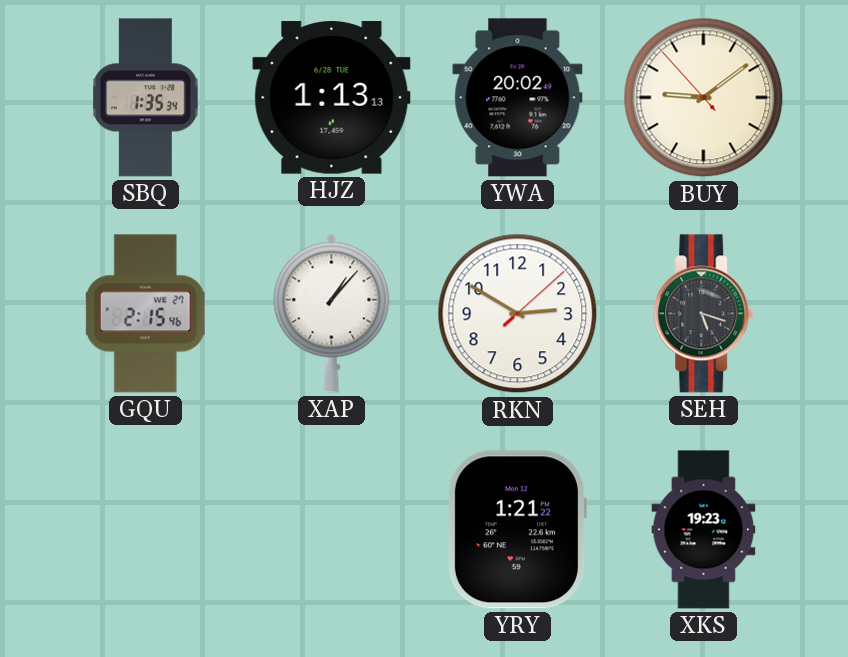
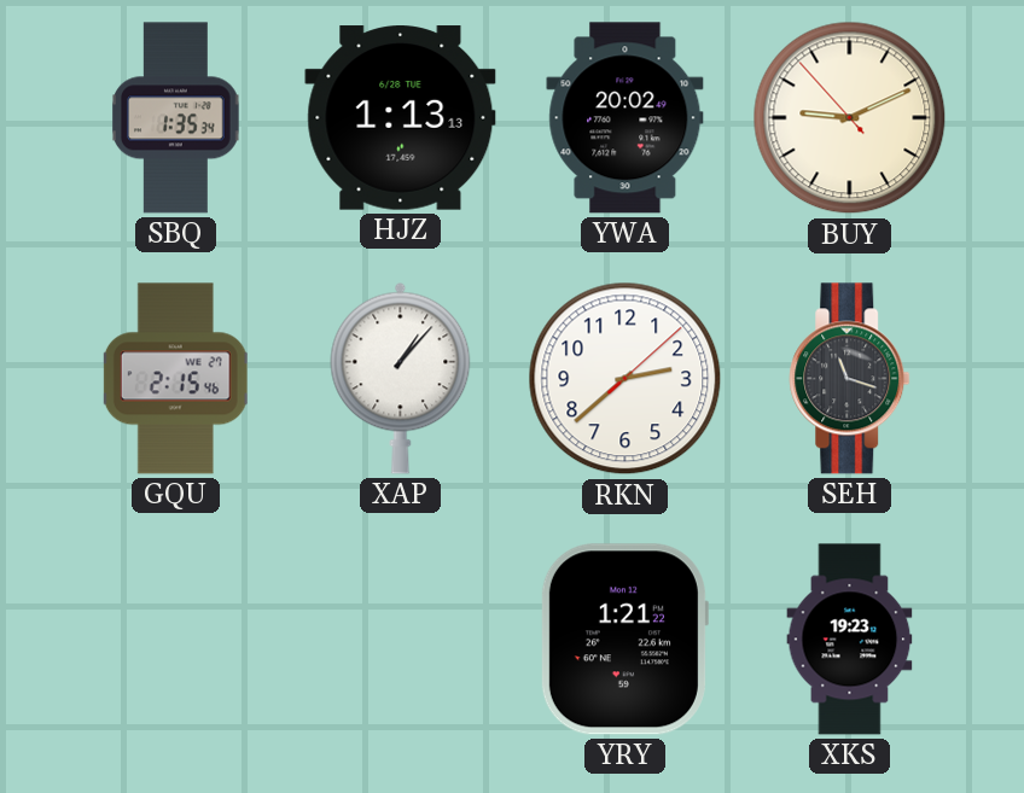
BUY: 9:08 -> 9:10
RKN: 2:50 -> 2:38
SEH: 5:18 -> 11:18
